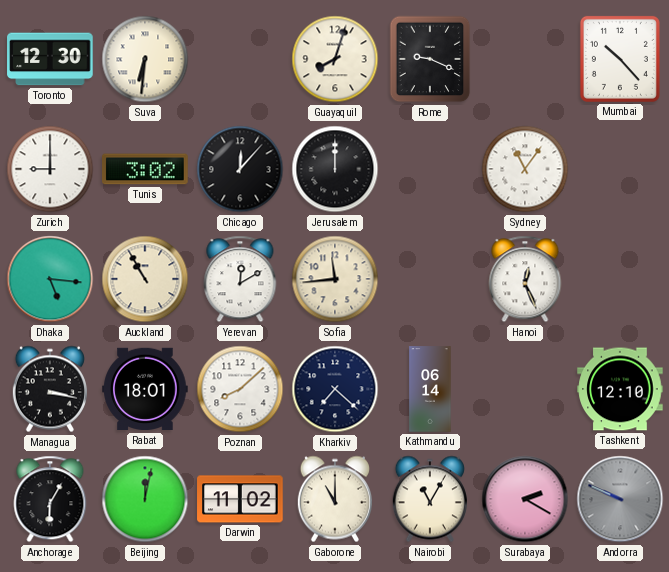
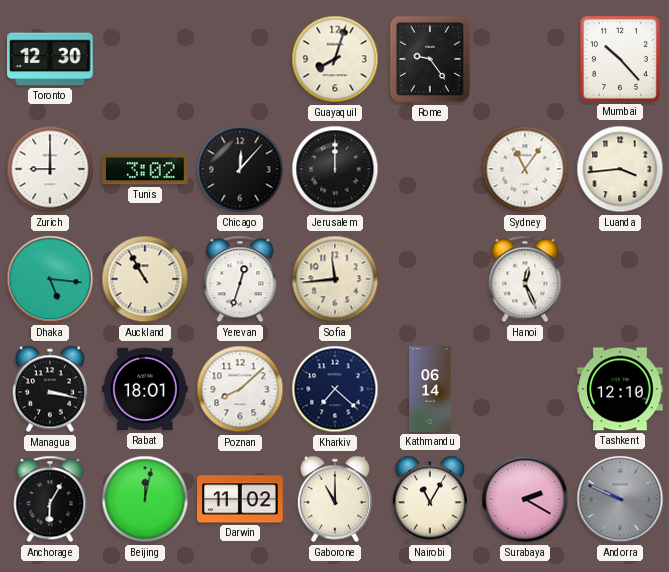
Suva: 6:31 -> none
Rome: 9:19 -> 9:24
Luanda: none -> 3:44
Yerevan: 12:10 -> 12:33
